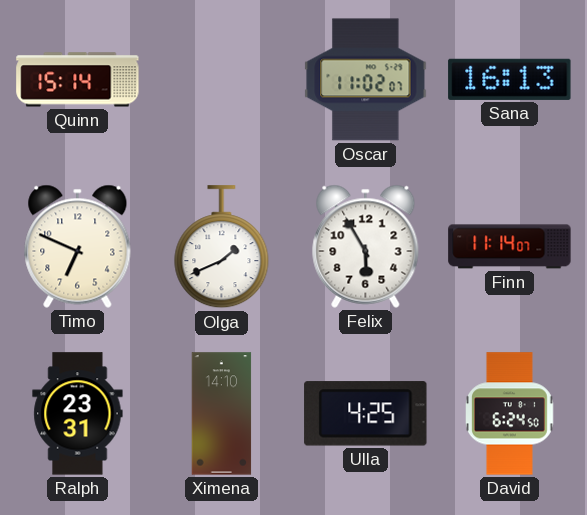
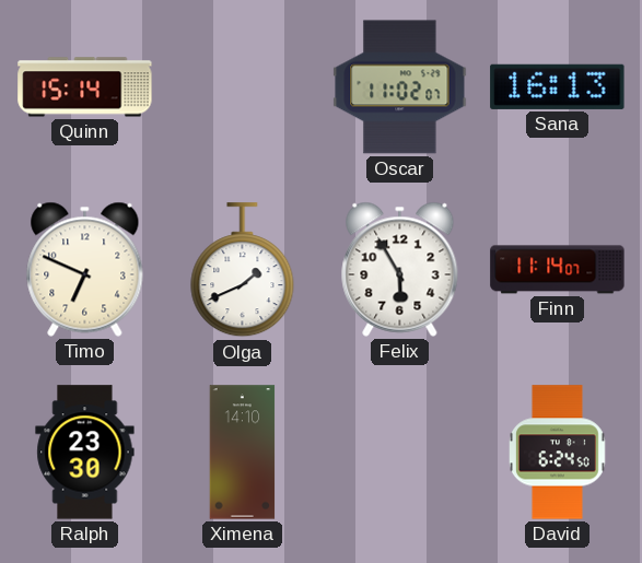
Ralph: 23:31 -> 23:30
Ulla: 4:25 -> none
